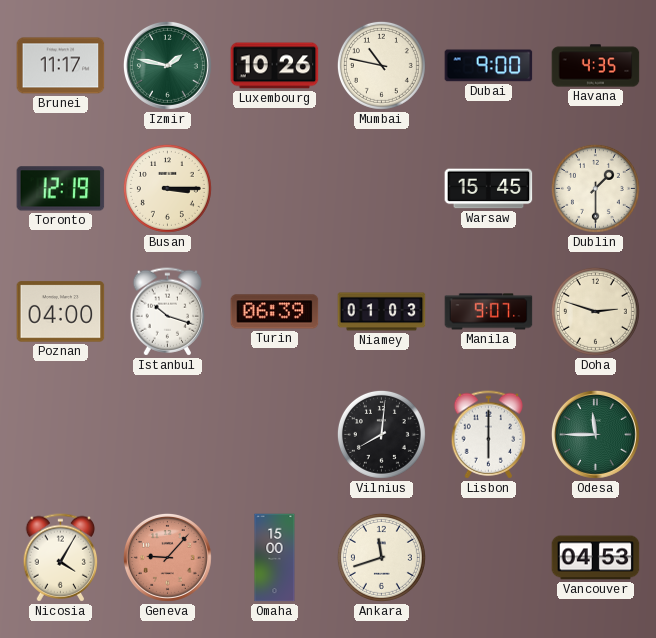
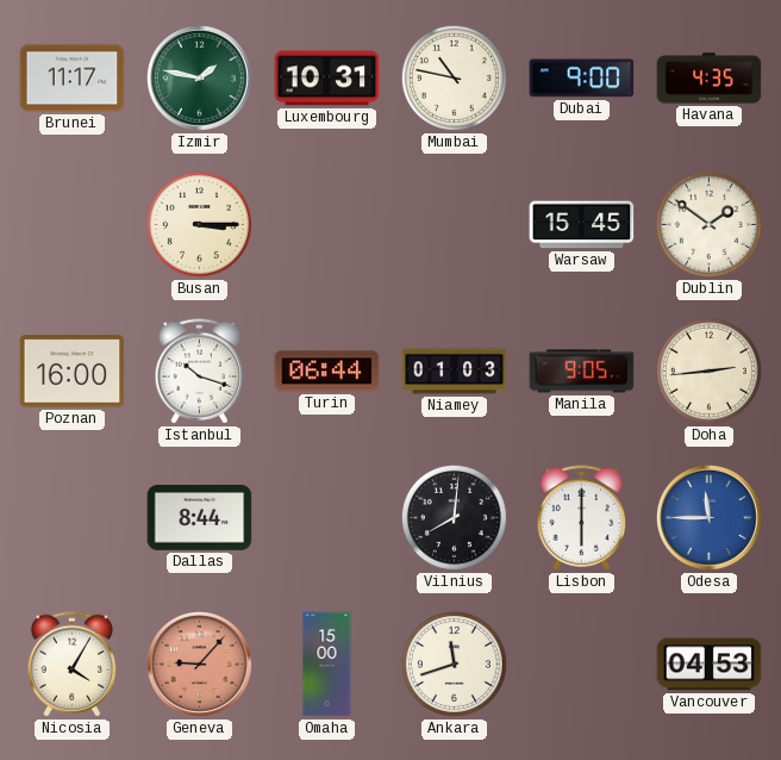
Luxembourg: 10:26 -> 10:31
Toronto: 12:19 -> none
Dublin: 1:30 -> 1:51
Poznan: 04:00 -> 16:00
Turin: 06:39 -> 06:44
Manila: 9:07 -> 9:05
Doha: 2:48 -> 2:44
Dallas: none -> 8:44
Odesa dial: green -> blue
